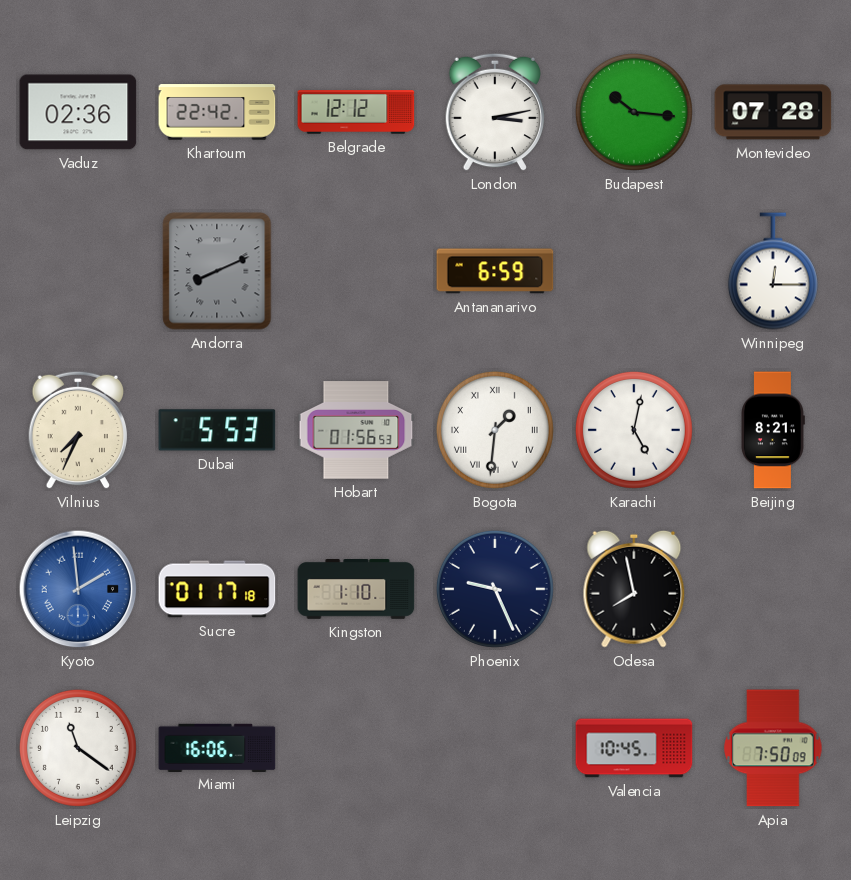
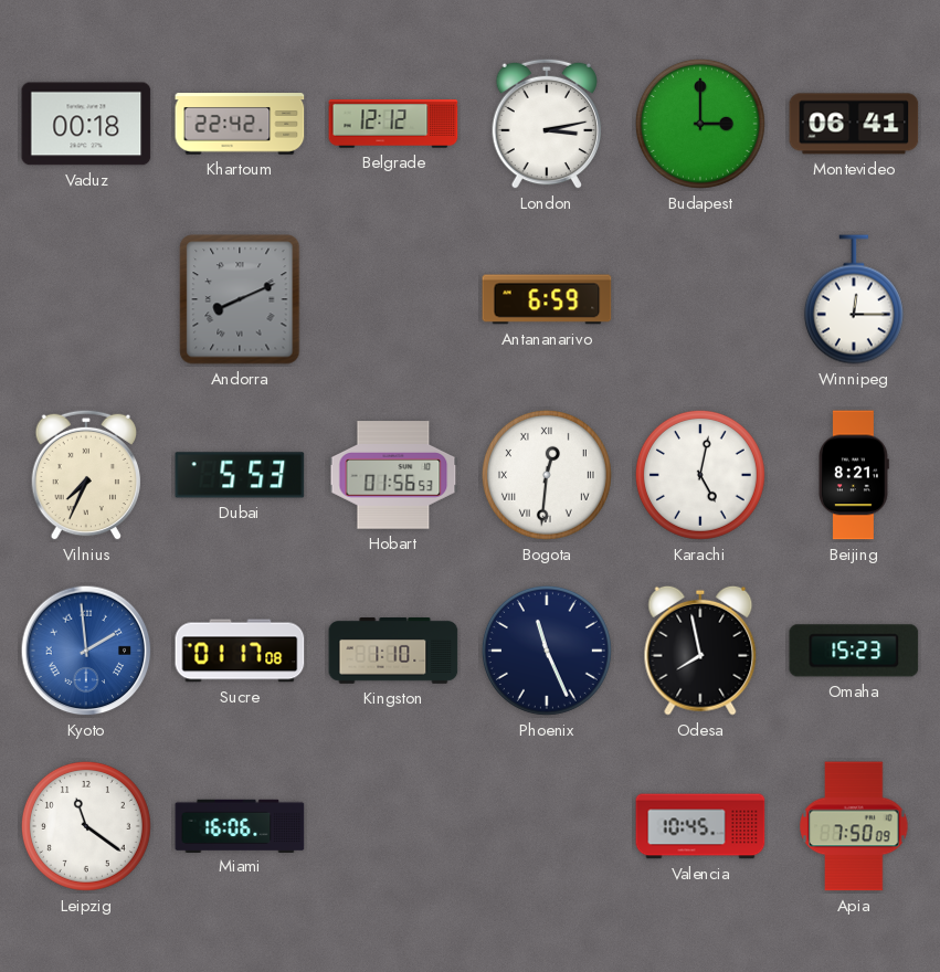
Vaduz: 02:36 -> 00:18
Budapest: 10:16 -> 3:00
Montevideo: 07:28 -> 06:41
Bogota: 1:31 -> 12:31
Sucre: 01:17:18 -> 01:17:08
Phoenix: 9:26 -> 11:26
Omaha: none -> 15:23
